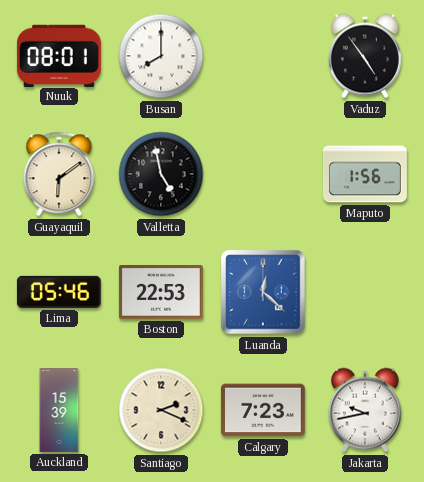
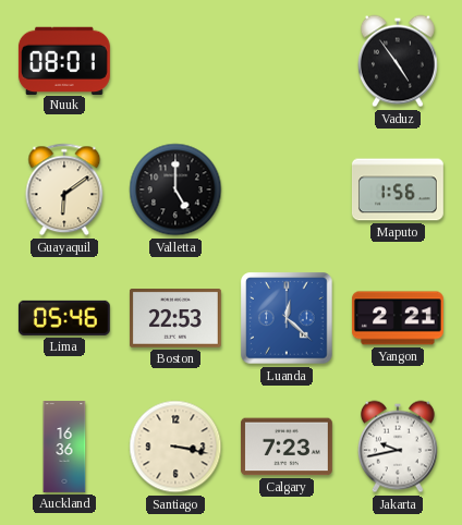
Busan: 8:00 -> none
Valletta: 4:58 -> 5:00
Yangon: none -> 2:21
Auckland: 15:39 -> 16:36
Santiago: 2:19 -> 3:17
